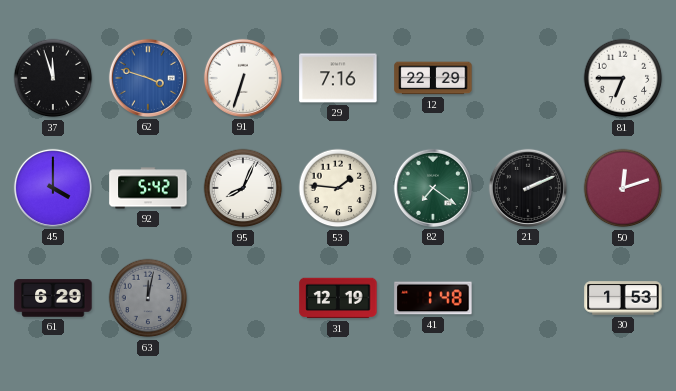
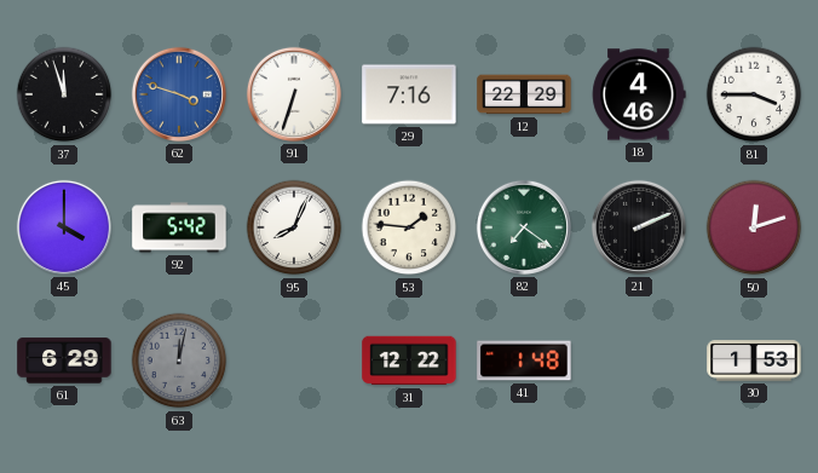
18: none -> 4:46
81: 6:45 -> 3:45
31: 12:19 -> 12:22
